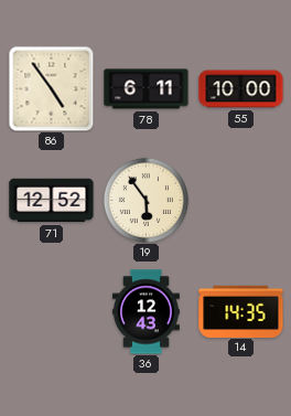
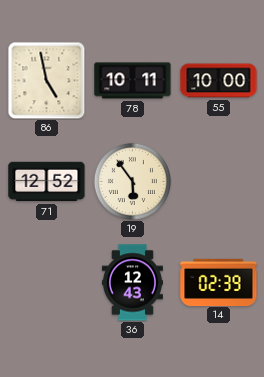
86: 4:54 -> 4:58
78: 6:11 -> 10:11
14: 14:35 -> 02:39
